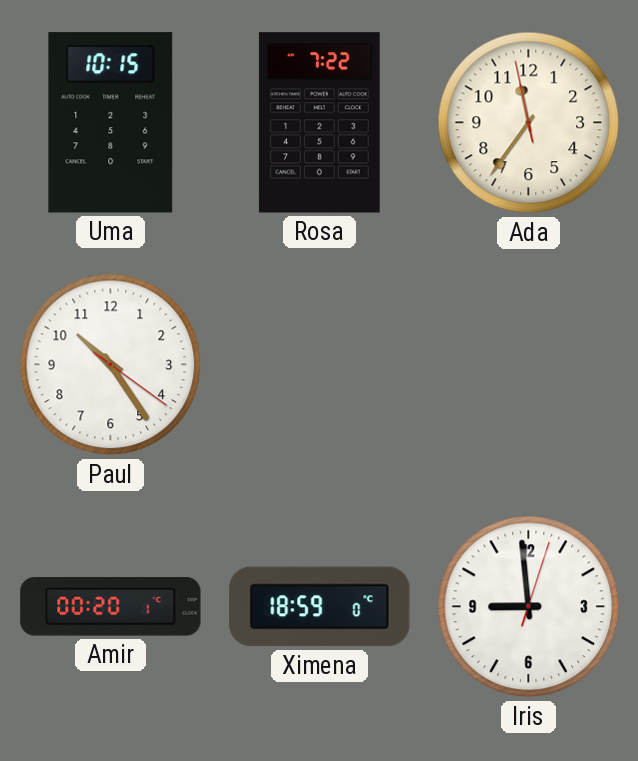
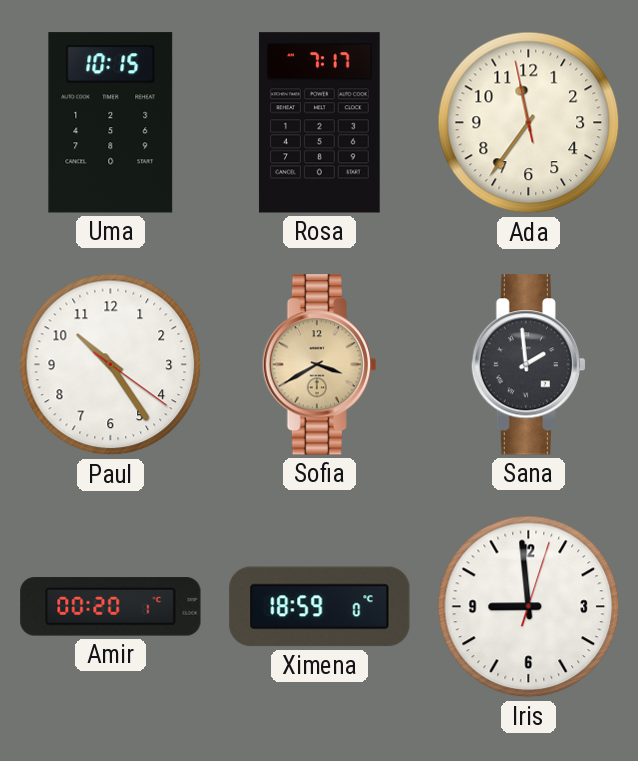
Rosa: 7:22 -> 7:17
Sofia: none -> 3:40
Sana: none -> 1:59
